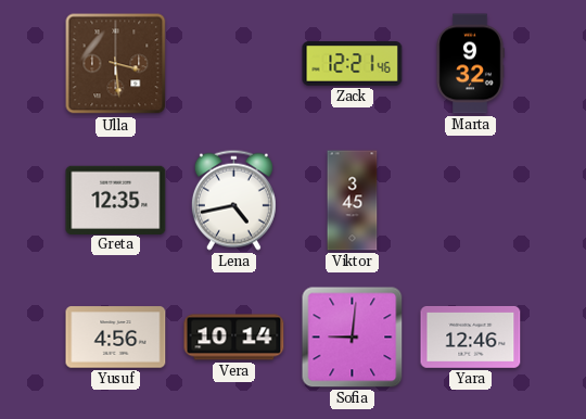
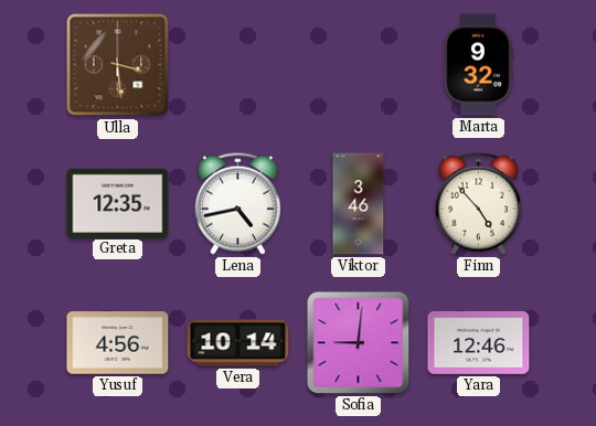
Zack: 12:21 -> none
Viktor: 3:45 -> 3:46
Finn: none -> 4:53
